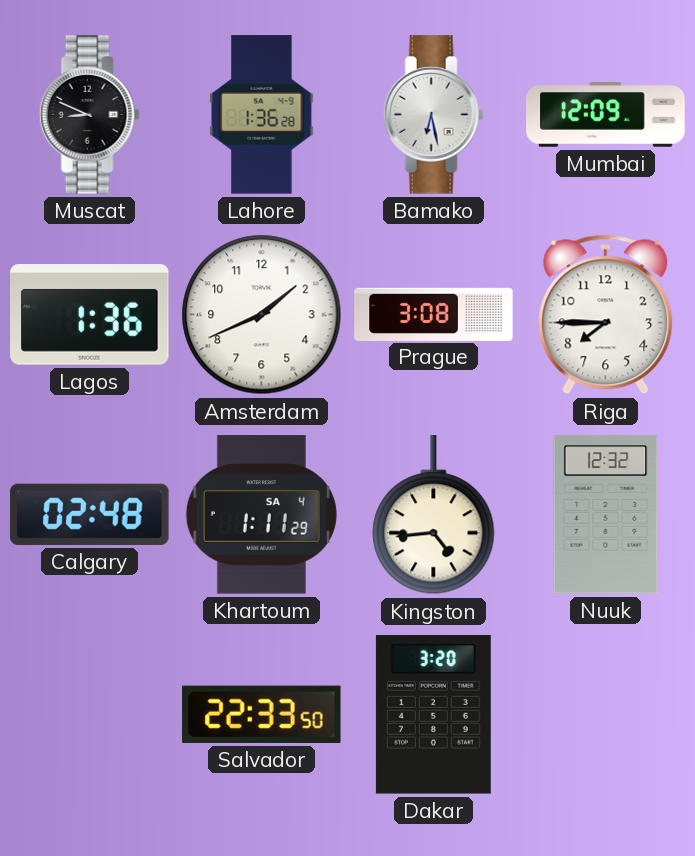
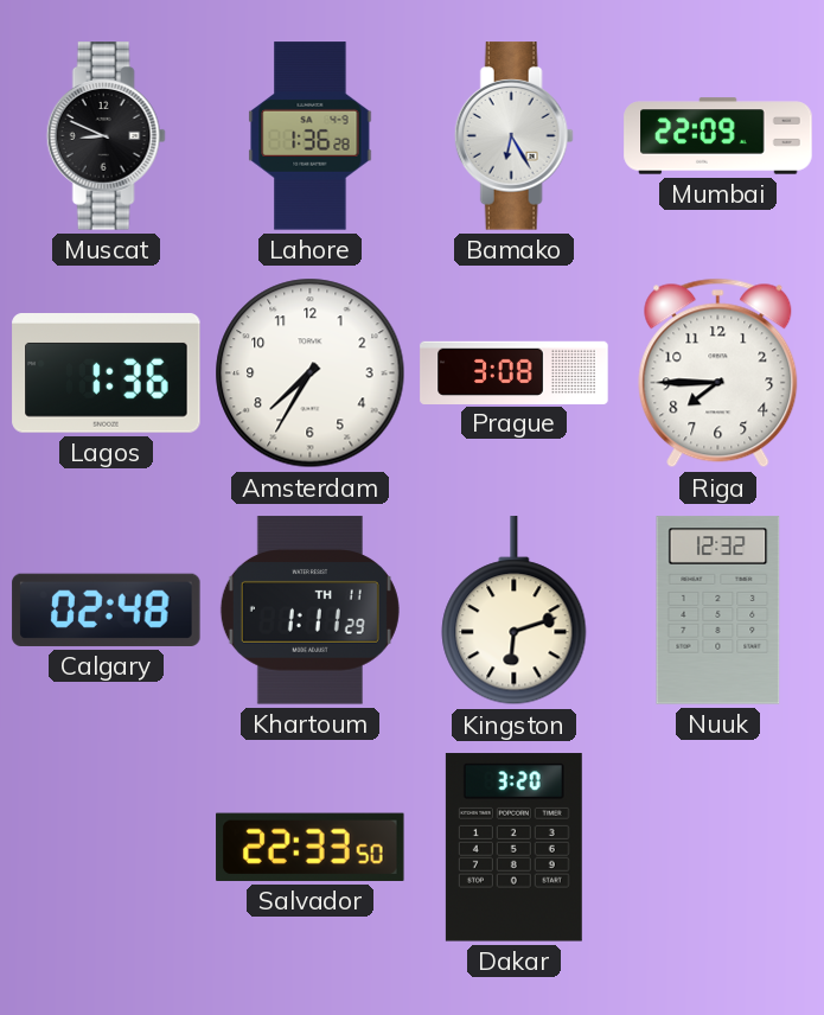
Bamako: 6:28 -> 6:25
Mumbai: 12:09 -> 22:09
Amsterdam: 1:41 -> 7:35
Khartoum date: SA 4 -> TH 11
Kingston: 4:44 -> 6:12
